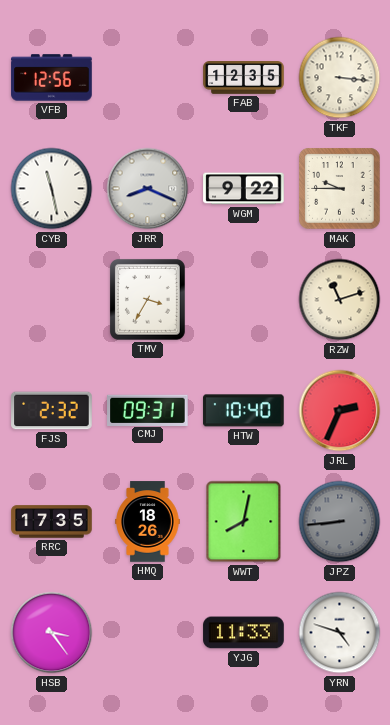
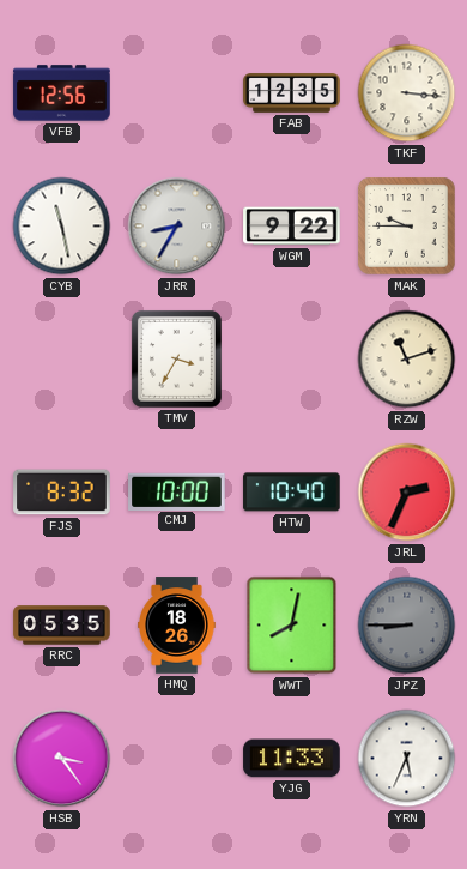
JRR: 8:19 -> 8:35
FJS: 2:32 -> 8:32
CMJ: 09:31 -> 10:00
RRC: 17:35 -> 05:35
JPZ: 8:44 -> 8:45
YRN: 4:48 -> 5:34
